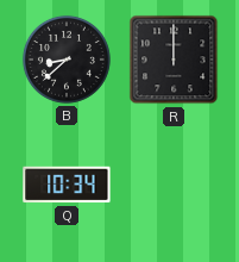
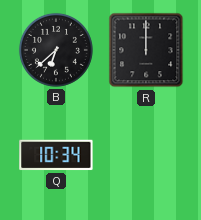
B: 8:38 -> 6:38
